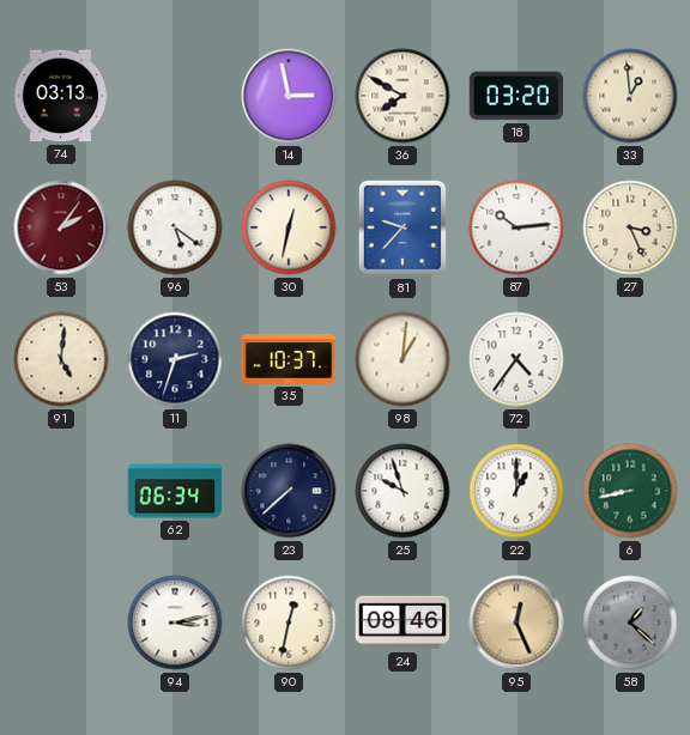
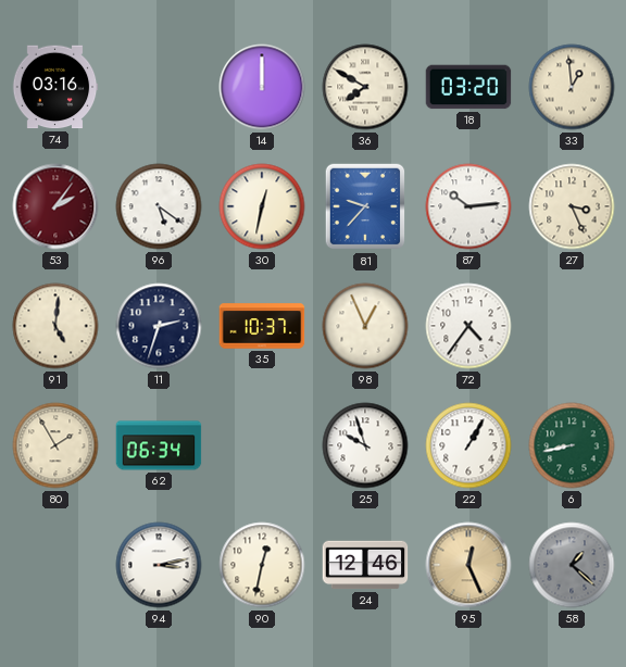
74: 03:13 -> 03:16
14: 2:58 -> 12:00
98: 1:01 -> 12:56
80: none -> 1:55
23: 7:38 -> none
22: 1:00 -> 1:05
24: 08:46 -> 12:46
